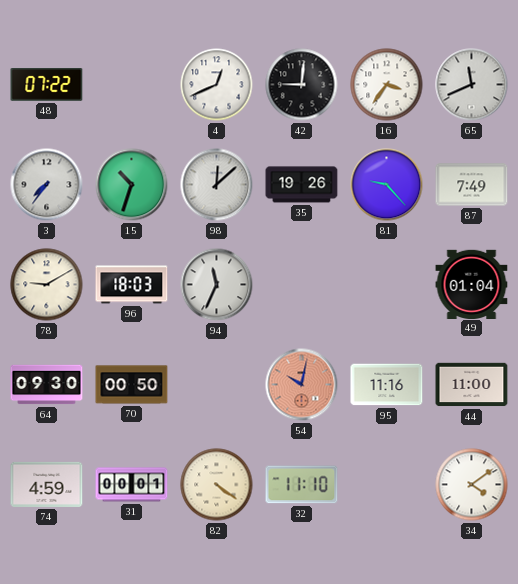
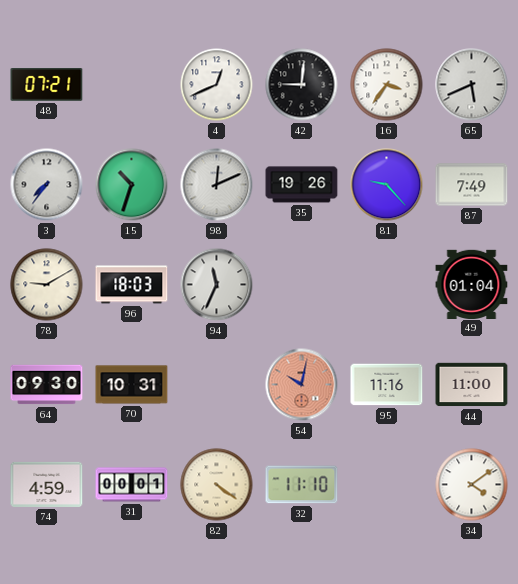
48: 07:22 -> 07:21
65: 11:41 -> 5:41
98: 12:08 -> 12:11
70: 00:50 -> 10:31
